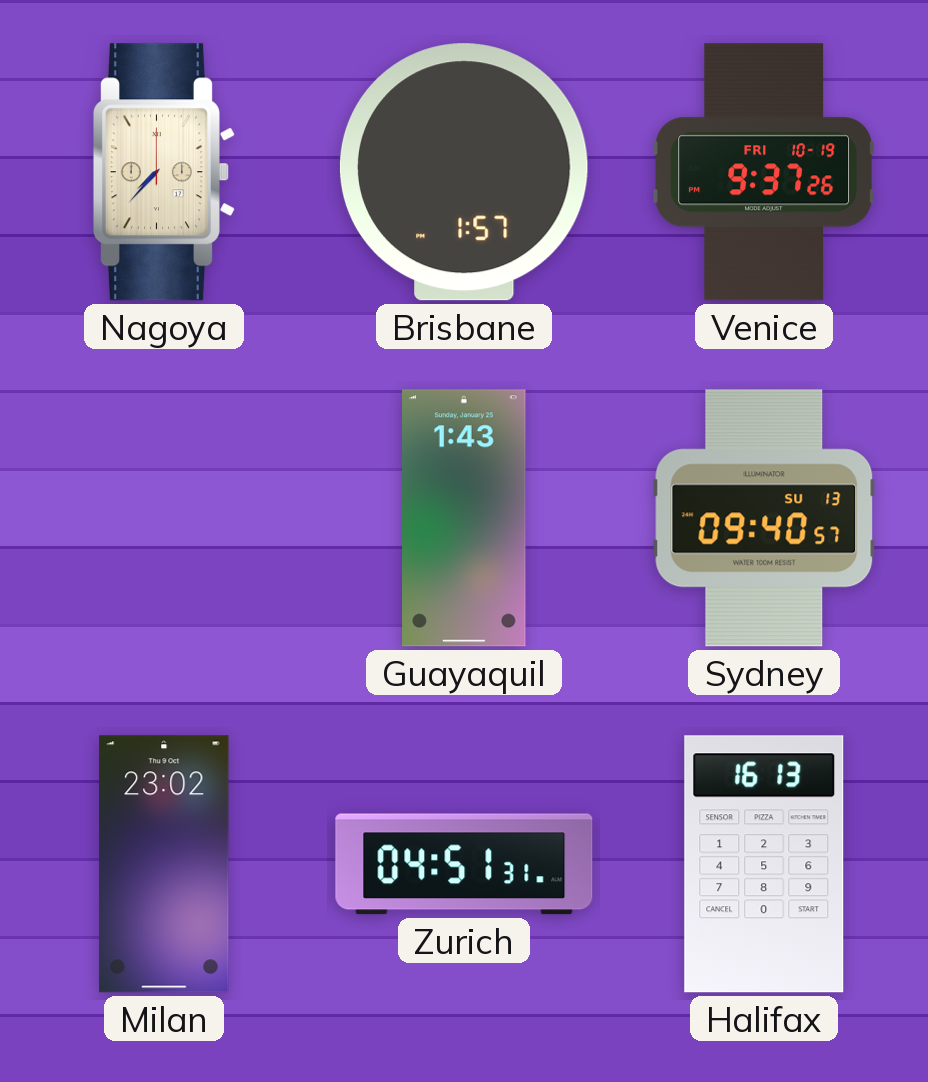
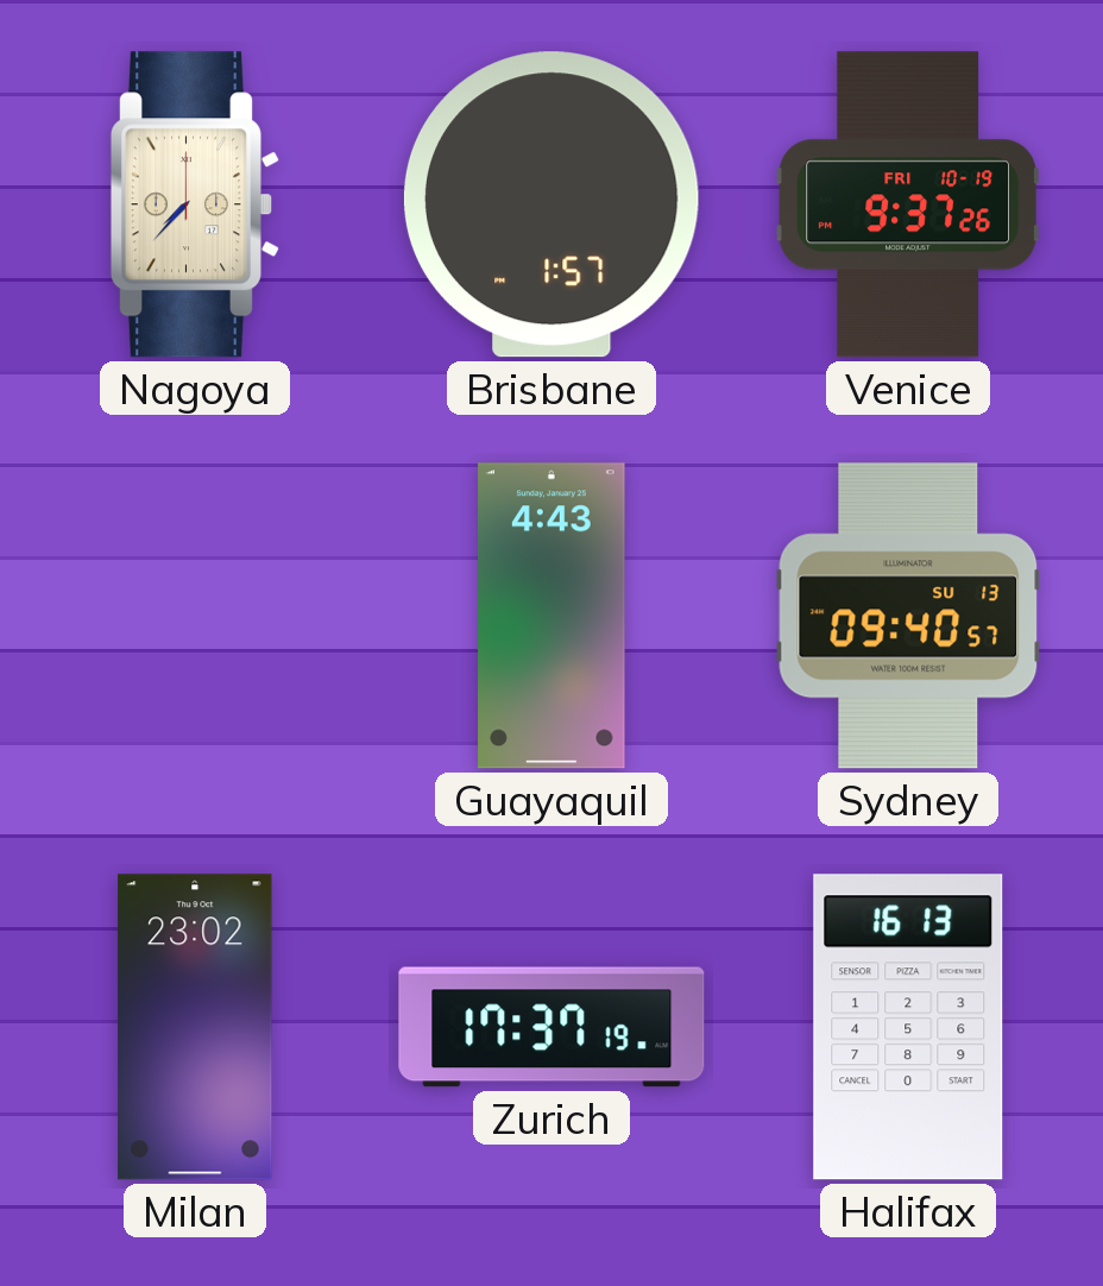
Guayaquil: 1:43 -> 4:43
Zurich: 04:51 -> 17:37
